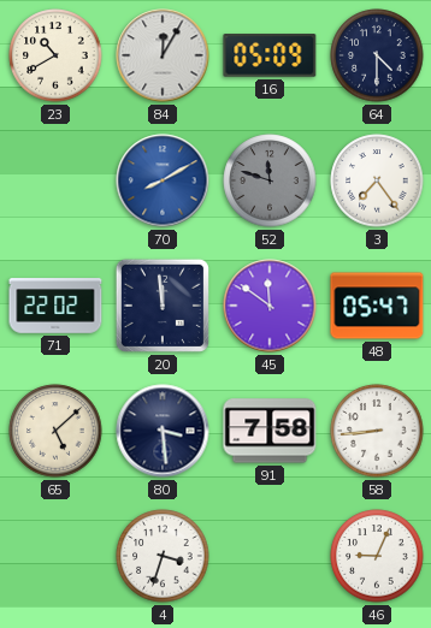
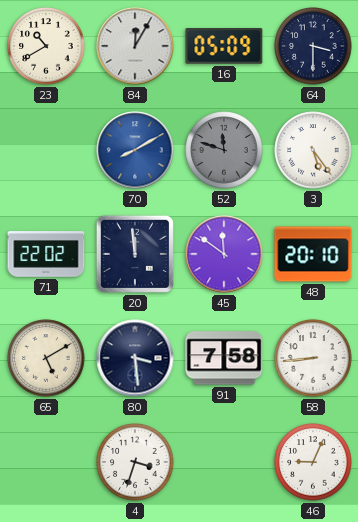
64: 4:30 -> 3:30
3: 7:24 -> 5:24
48: 05:47 -> 20:10
65: 5:08 -> 5:10
